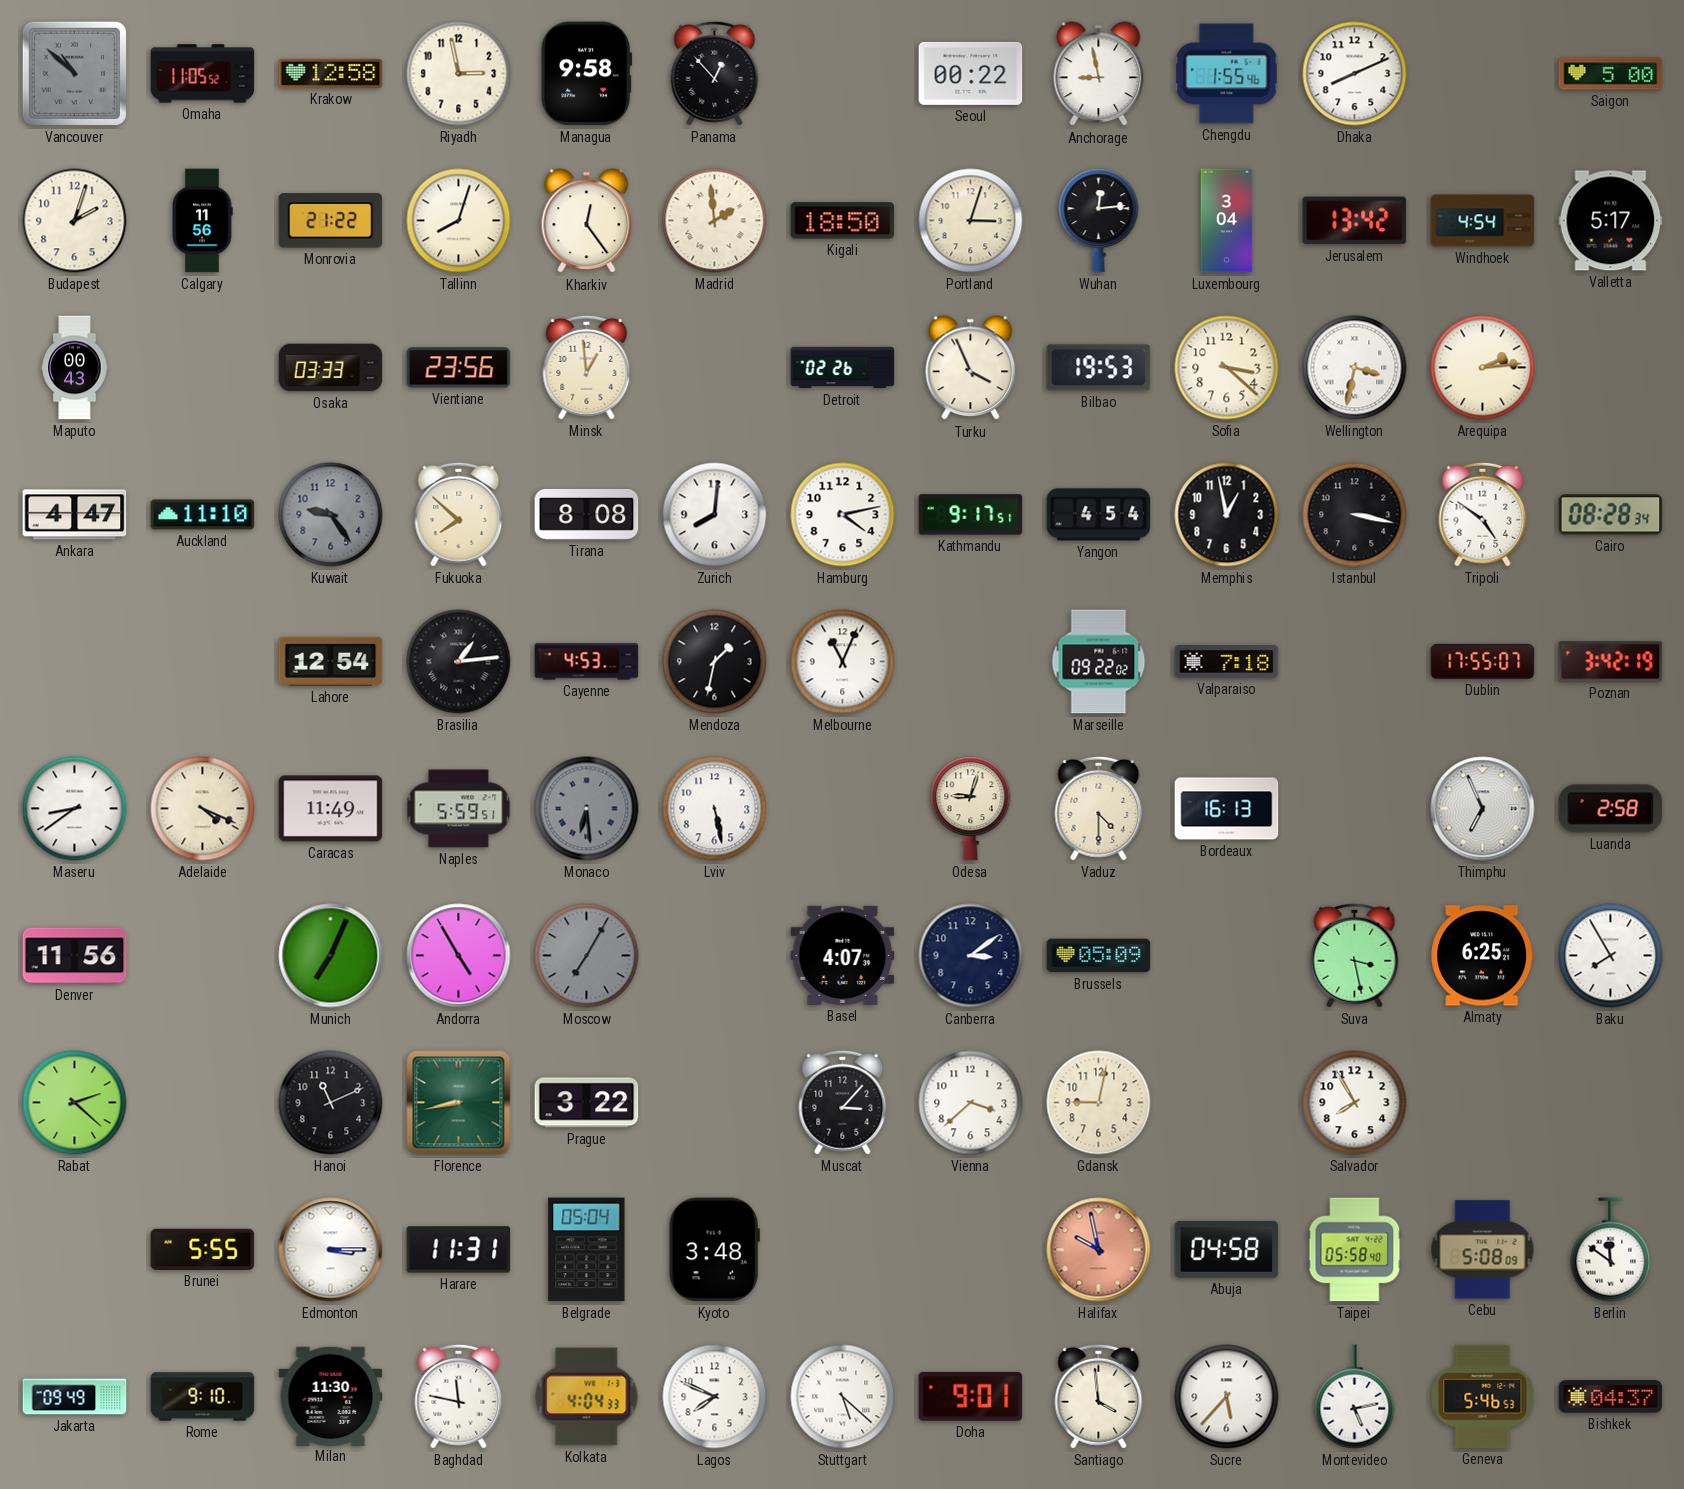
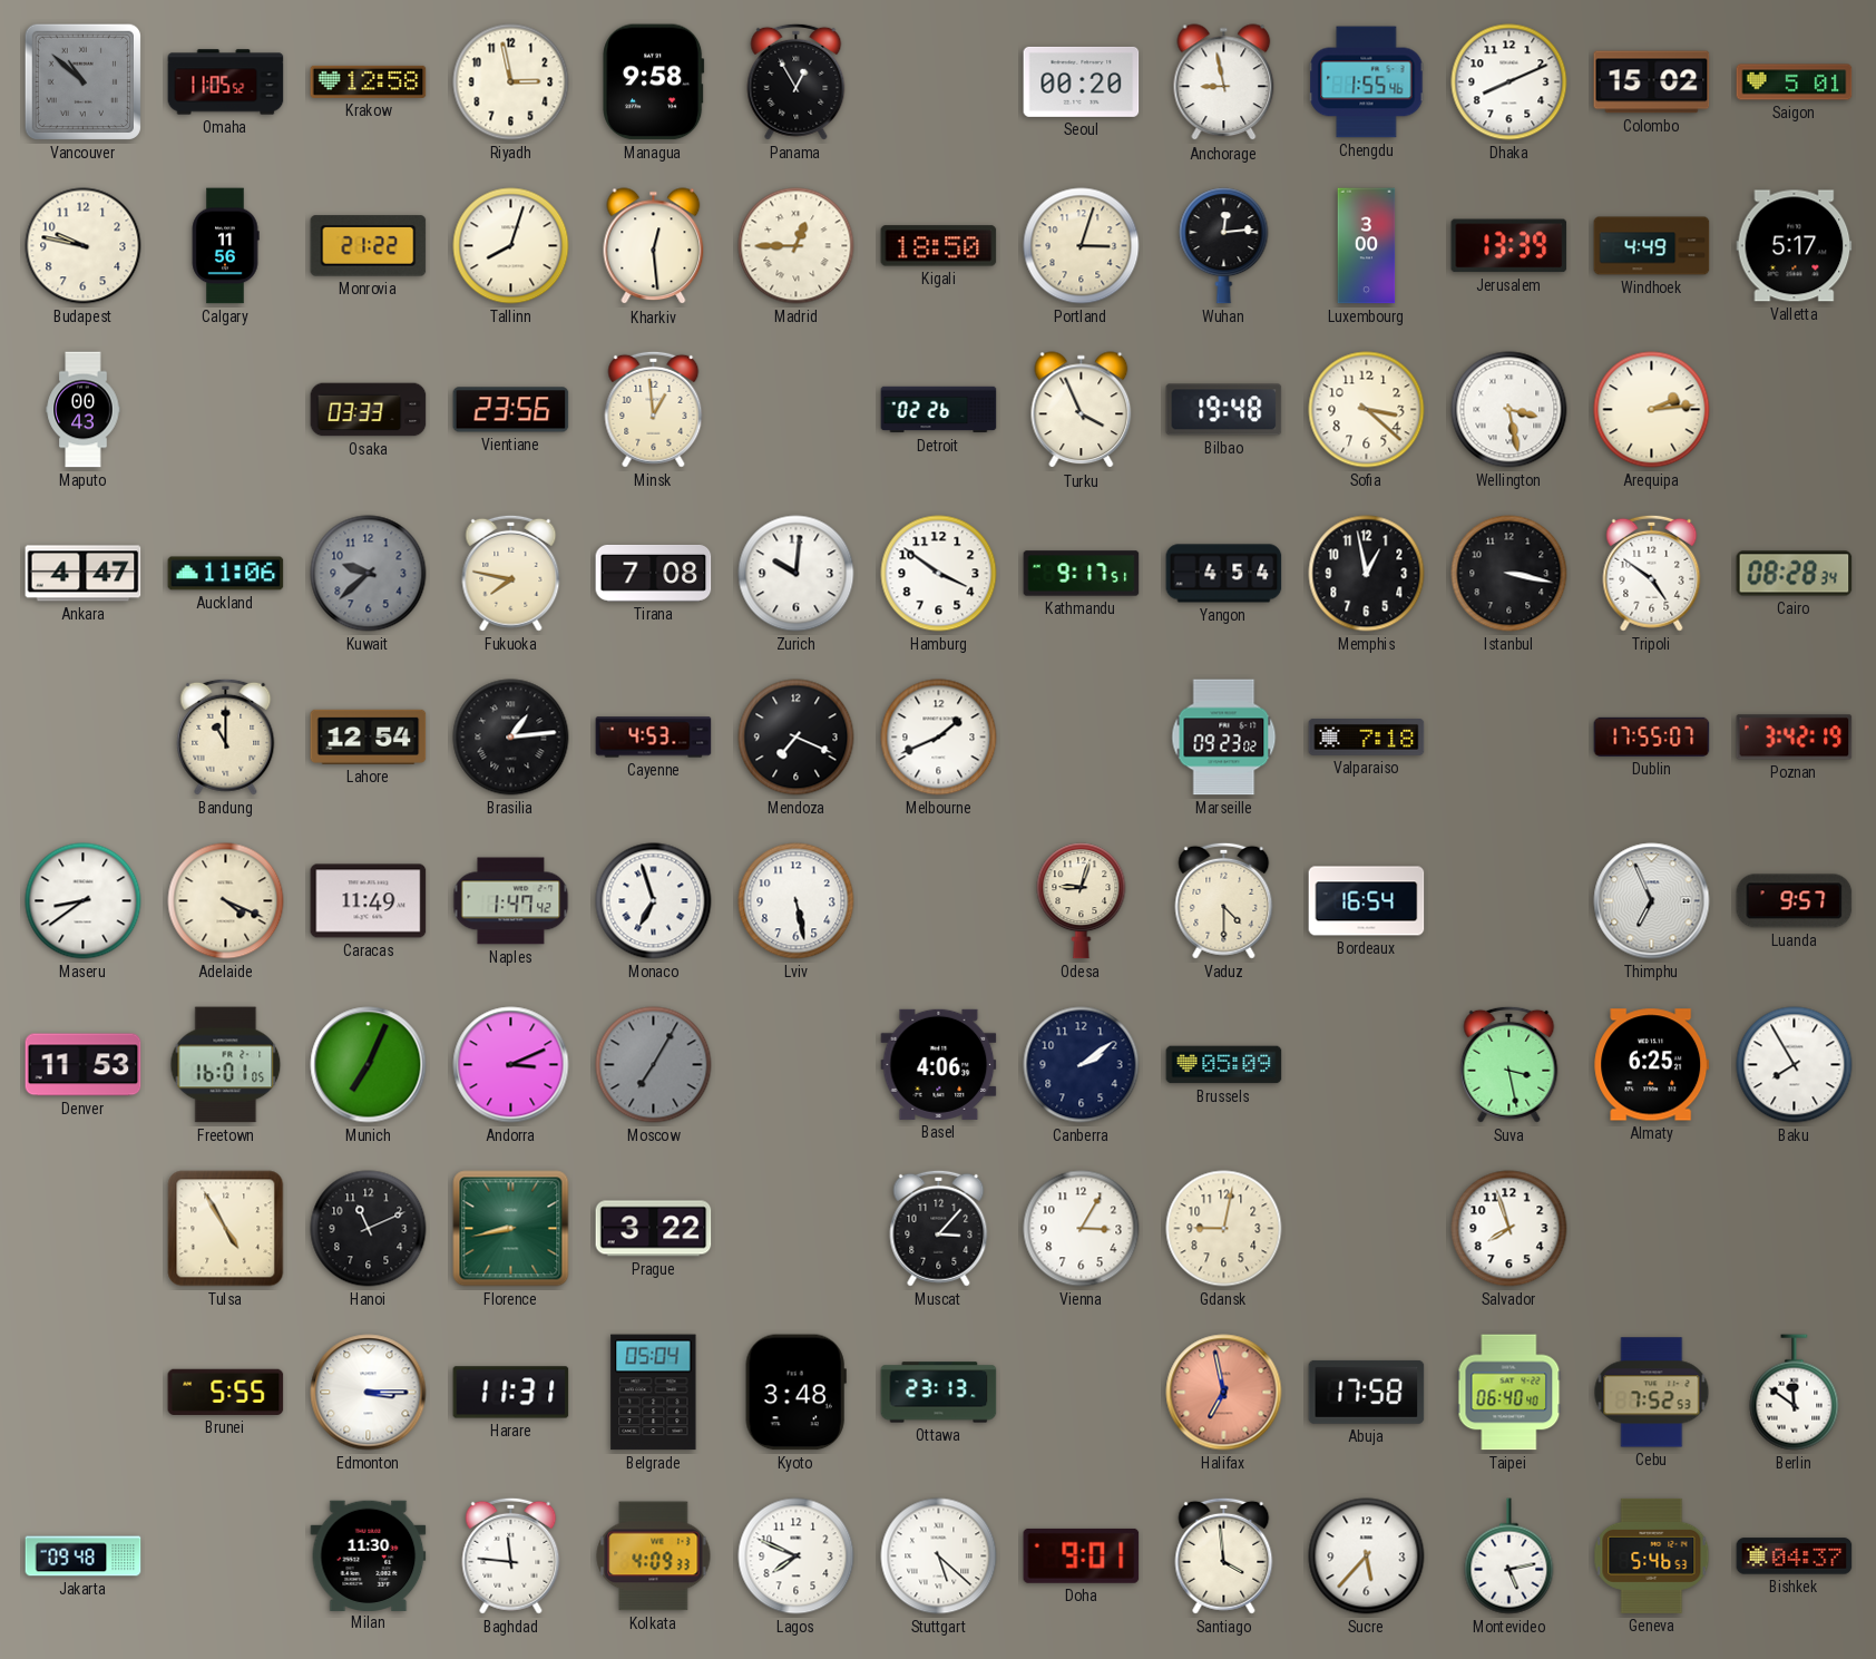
Panama: 12:53 -> 12:55
Seoul: 00:22 -> 00:20
Colombo: none -> 15:02
Saigon: 5:00 -> 5:01
Budapest: 2:03 -> 9:47
Kharkiv: 12:24 -> 12:29
Madrid: 1:59 -> 12:45
Luxembourg: 3:04 -> 3:00
Jerusalem: 13:42 -> 13:39
Windhoek: 4:54 -> 4:49
Bilbao: 19:53 -> 19:48
Wellington: 3:32 -> 3:28
Auckland: 11:10 -> 11:06
Kuwait: 9:24 -> 9:38
Fukuoka: 7:52 -> 7:47
Tirana: 8:08 -> 7:08
Zurich: 8:01 -> 10:01
Hamburg: 4:13 -> 3:51
Bandung: none -> 11:00
Mendoza: 1:32 -> 7:19
Melbourne: 11:04 -> 1:41
Marseille: 09:22 -> 09:23
Naples: 5:59 -> 1:47
Monaco: 6:29 -> 6:57
Monaco dial: grey -> white
Bordeaux: 16:13 -> 16:54
Luanda: 2:58 -> 9:57
Denver: 11:56 -> 11:53
Freetown: none -> 16:01
Andorra: 4:55 -> 3:11
Basel: 4:07 -> 4:06
Canberra: 3:09 -> 2:09
Rabat: 2:22 -> none
Tulsa: none -> 4:55
Vienna: 3:38 -> 3:05
Salvador: 7:55 -> 7:57
Ottawa: none -> 23:13
Halifax: 9:58 -> 6:58
Abuja: 04:58 -> 17:58
Taipei: 05:58 -> 06:40
Cebu: 5:08 -> 7:52
Jakarta: 09:49 -> 09:48
Rome: 9:10 -> none
Baghdad: 11:47 -> 11:46
Kolkata: 4:04 -> 4:09
